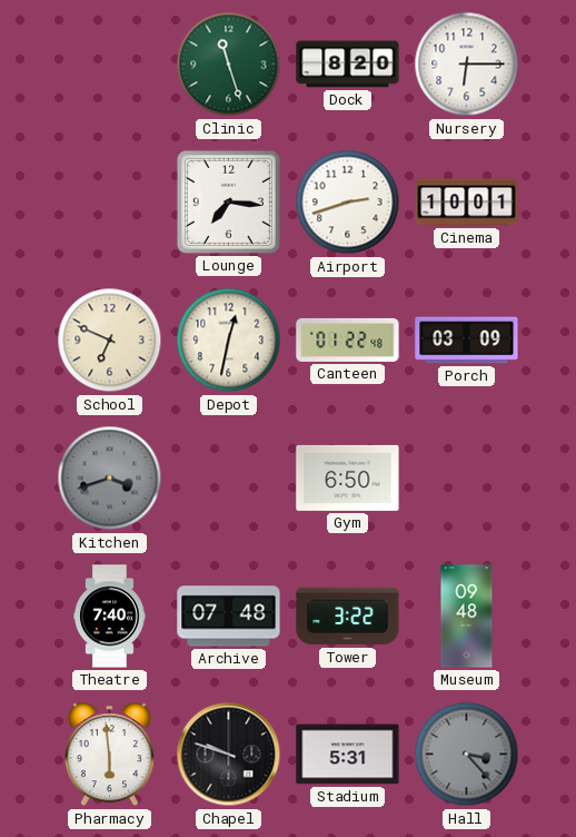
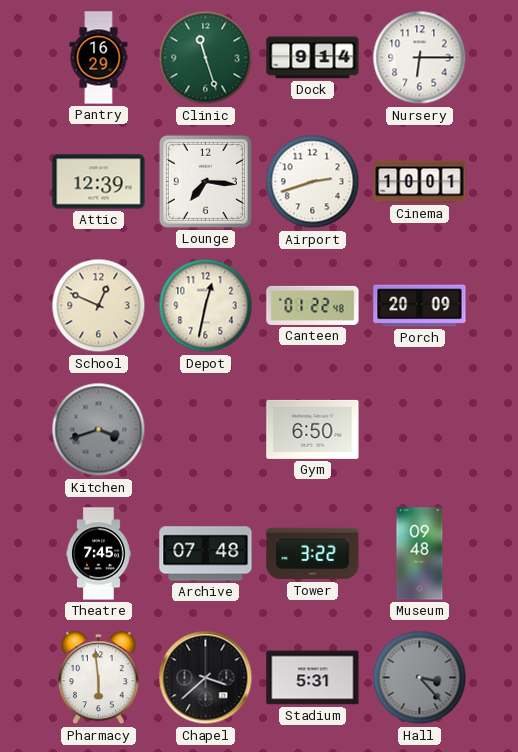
Pantry: none -> 16:29
Dock: 8:20 -> 9:14
Attic: none -> 12:39
School: 6:49 -> 12:49
Porch: 03:09 -> 20:09
Theatre: 7:40 -> 7:45
Chapel: 9:48 -> 3:38
